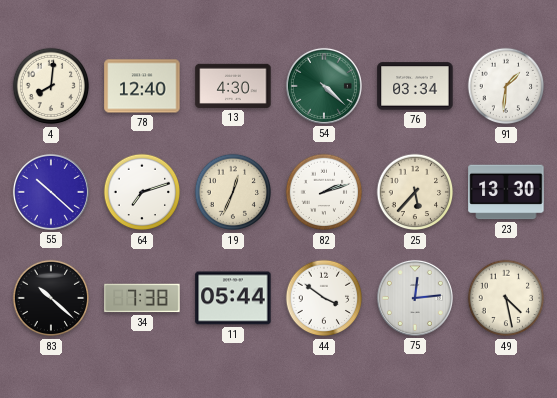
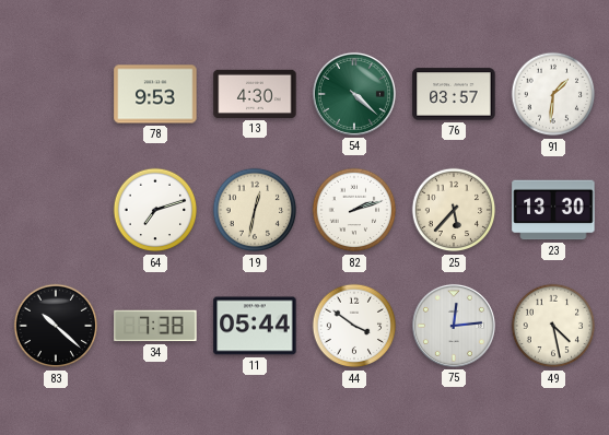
4: 8:01 -> none
78: 12:40 -> 9:53
76: 03:34 -> 03:57
55: 10:22 -> none
19: 12:34 -> 12:32
